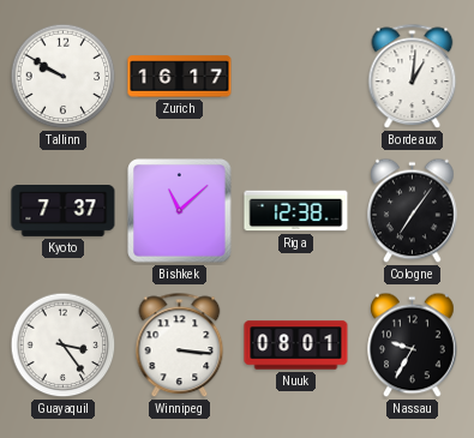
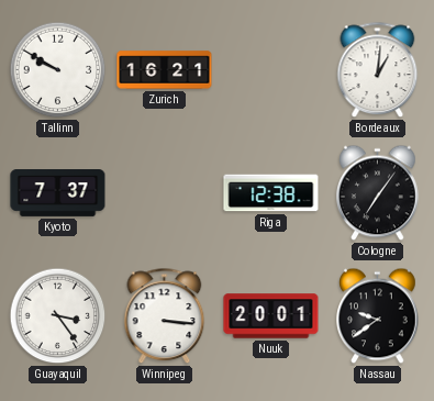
Zurich: 16:17 -> 16:21
Bishkek: 11:08 -> none
Nuuk: 08:01 -> 20:01
Nassau: 9:35 -> 9:39
